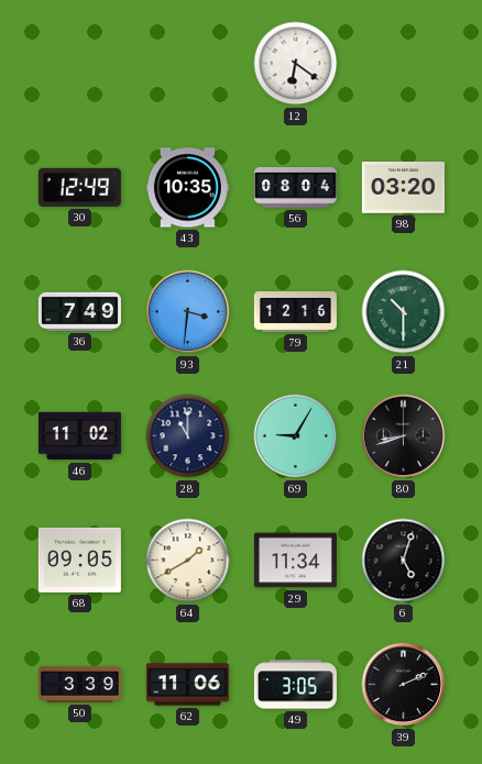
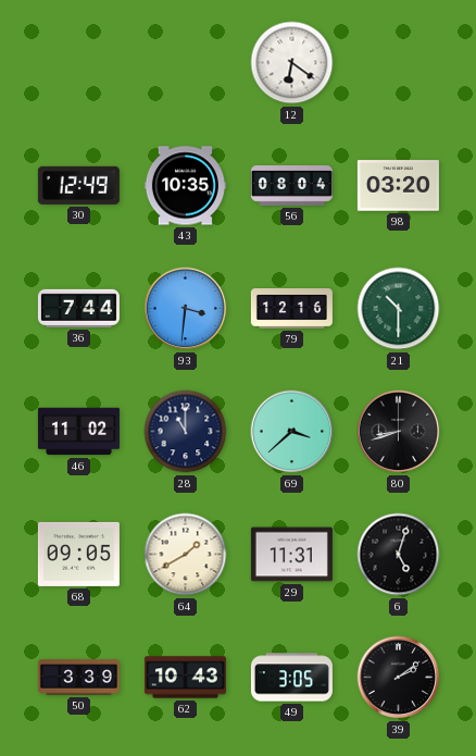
36: 7:49 -> 7:44
69: 9:05 -> 3:38
29: 11:34 -> 11:31
62: 11:06 -> 10:43
39: 2:11 -> 2:09
